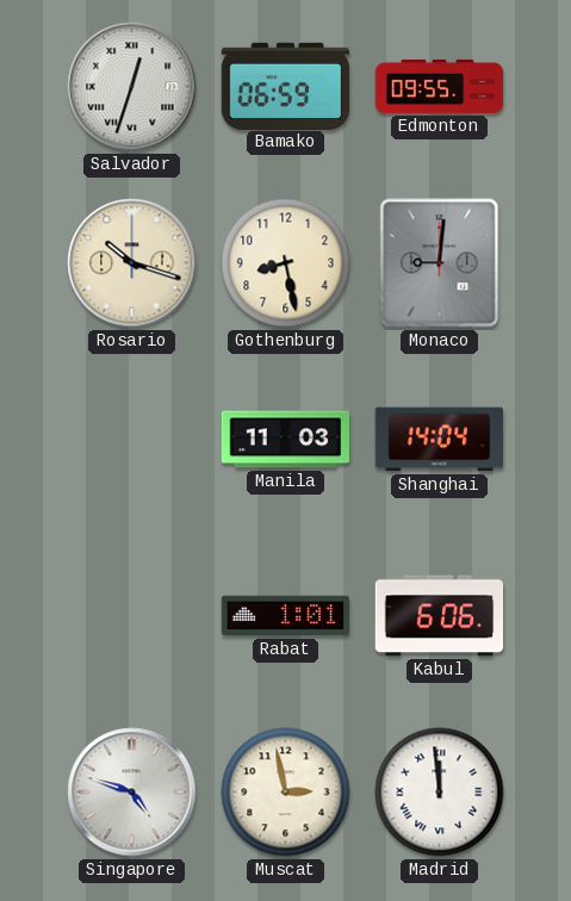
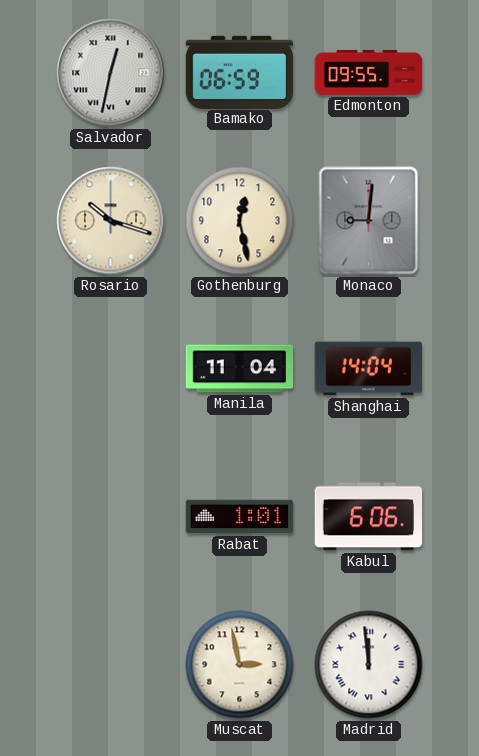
Salvador: 12:33 -> 12:32
Gothenburg: 8:28 -> 12:28
Manila: 11:03 -> 11:04
Singapore: 4:48 -> none
